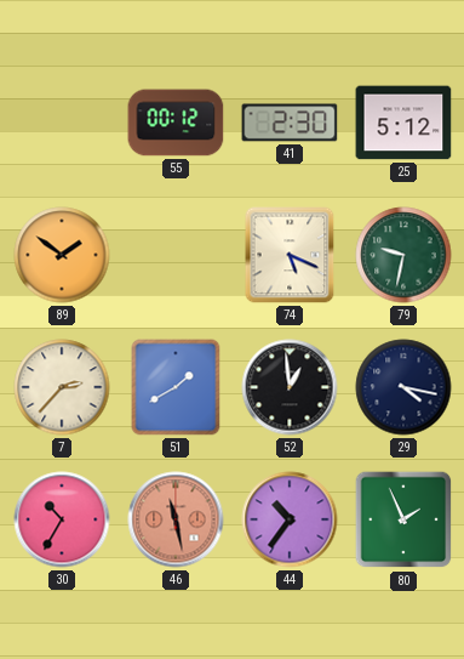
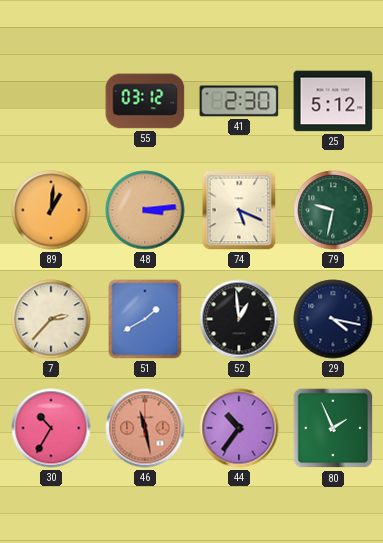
55: 00:12 -> 03:12
89: 1:51 -> 1:01
48: none -> 3:14
